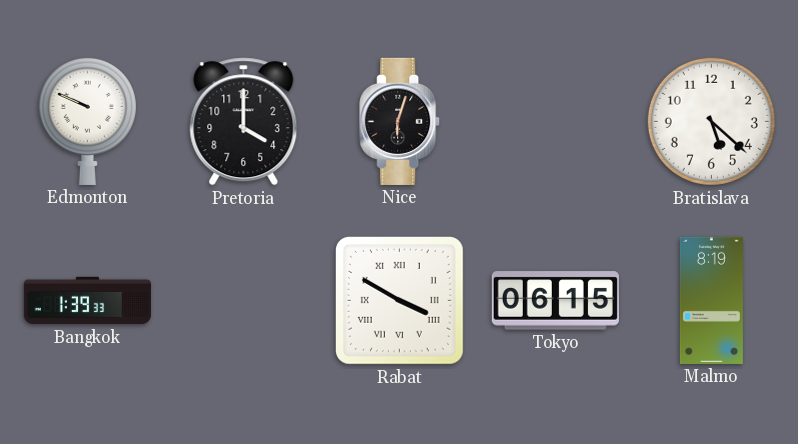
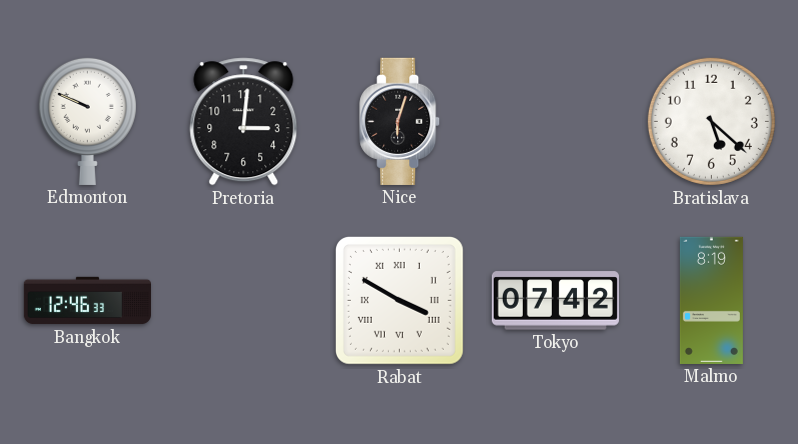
Pretoria: 4:00 -> 3:01
Bangkok: 1:39 -> 12:46
Tokyo: 06:15 -> 07:42
